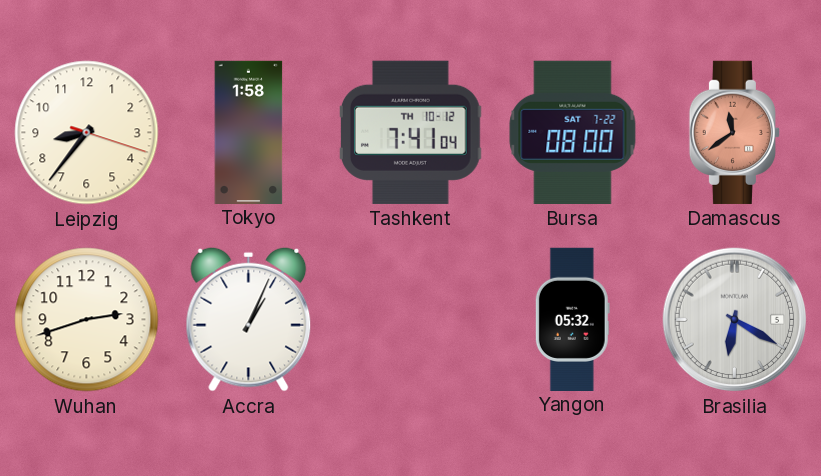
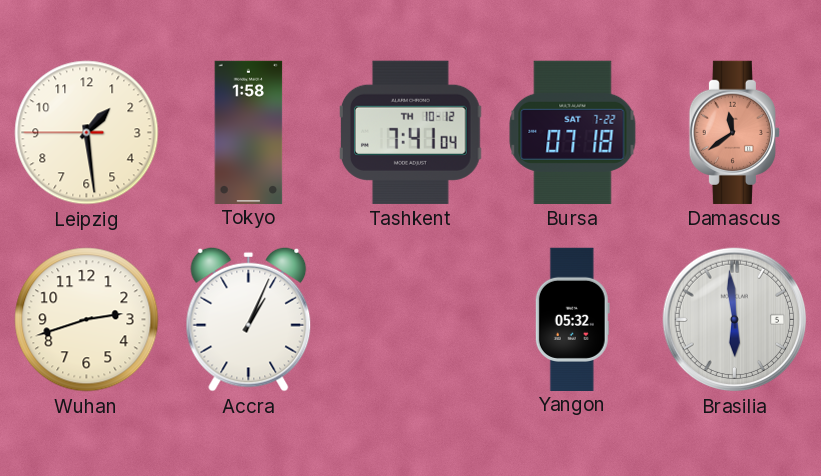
Leipzig: 8:36 -> 1:28
Bursa: 08:00 -> 07:18
Brasilia: 6:20 -> 5:59
